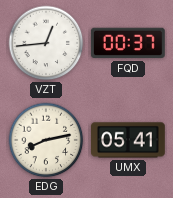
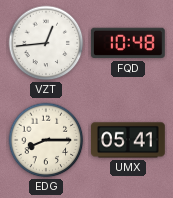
FQD: 00:37 -> 10:48
EDG: 8:13 -> 8:15
